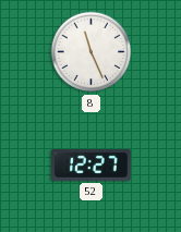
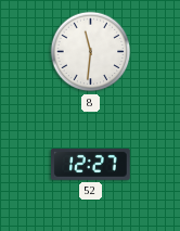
8: 11:26 -> 11:31
